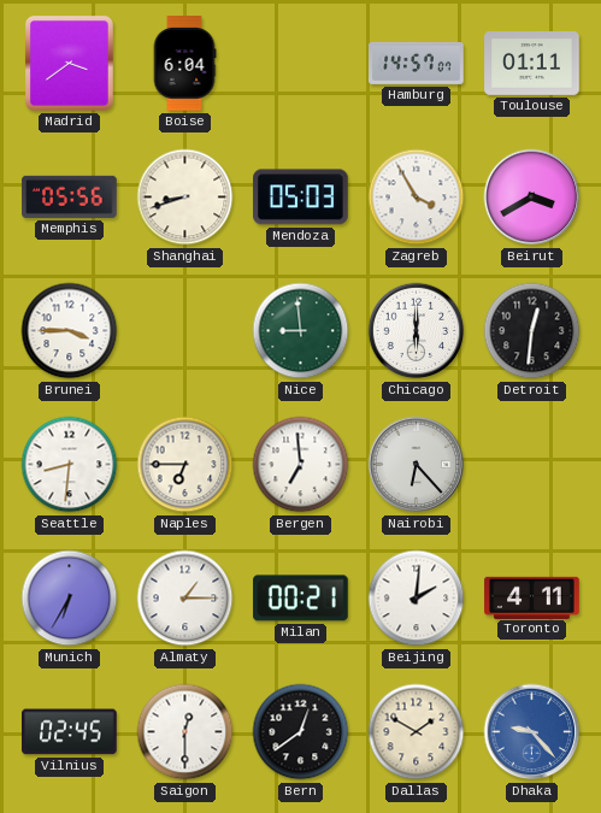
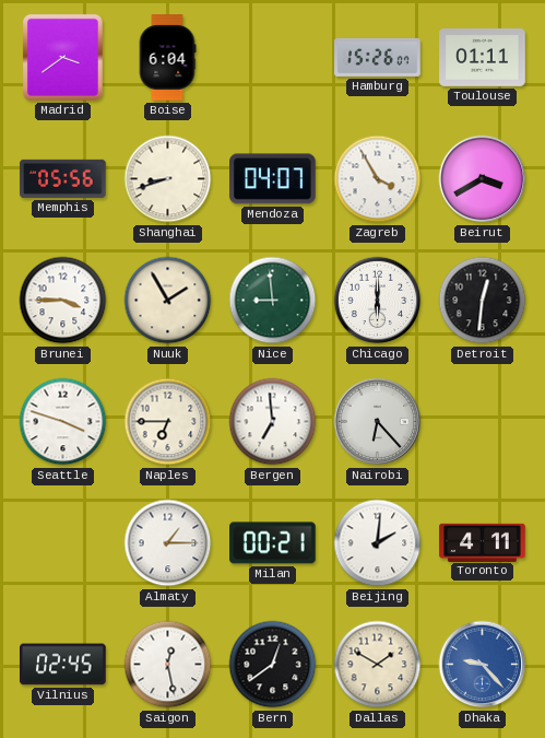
Hamburg: 14:57 -> 15:26
Mendoza: 05:03 -> 04:07
Nuuk: none -> 1:55
Seattle: 8:31 -> 3:48
Munich: 6:35 -> none
Saigon: 12:30 -> 12:28
